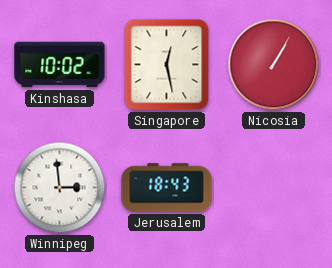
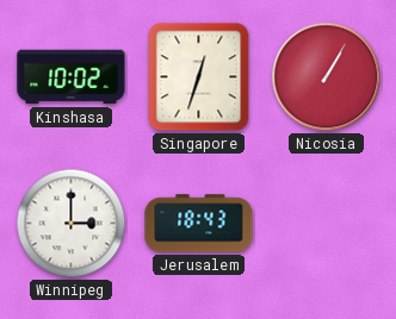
Singapore: 12:28 -> 12:33
Winnipeg: 2:59 -> 3:00
